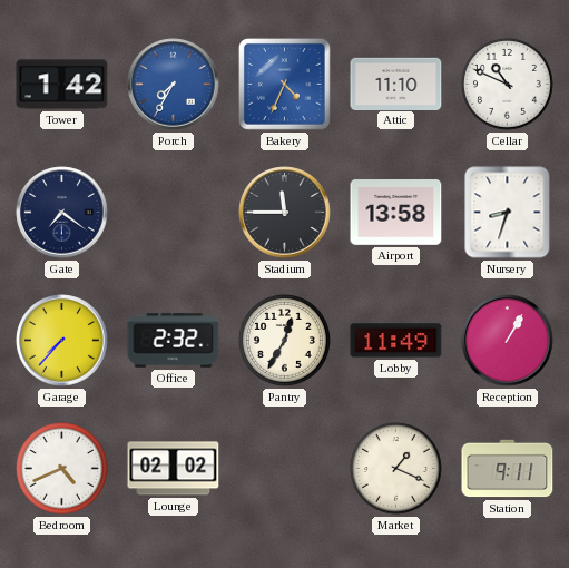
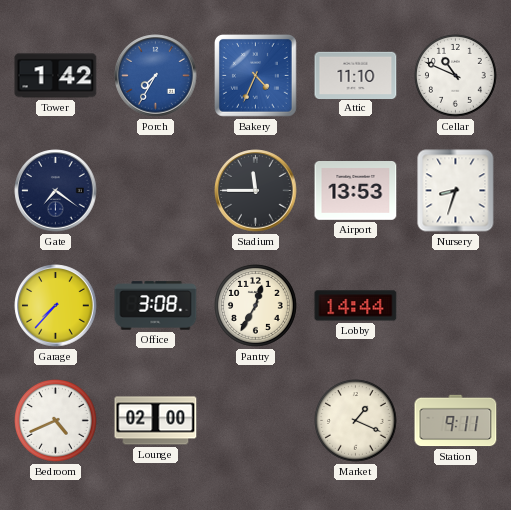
Airport: 13:58 -> 13:53
Office: 2:32 -> 3:08
Lobby: 11:49 -> 14:44
Reception: 1:05 -> none
Lounge: 02:02 -> 02:00
